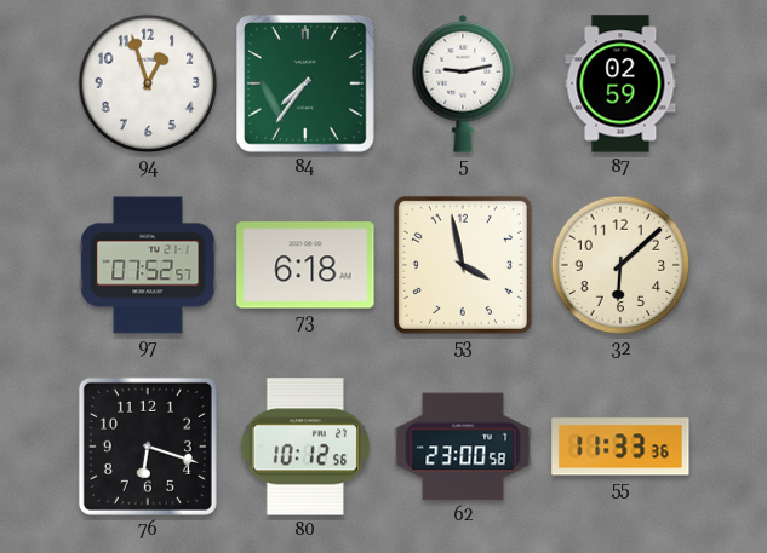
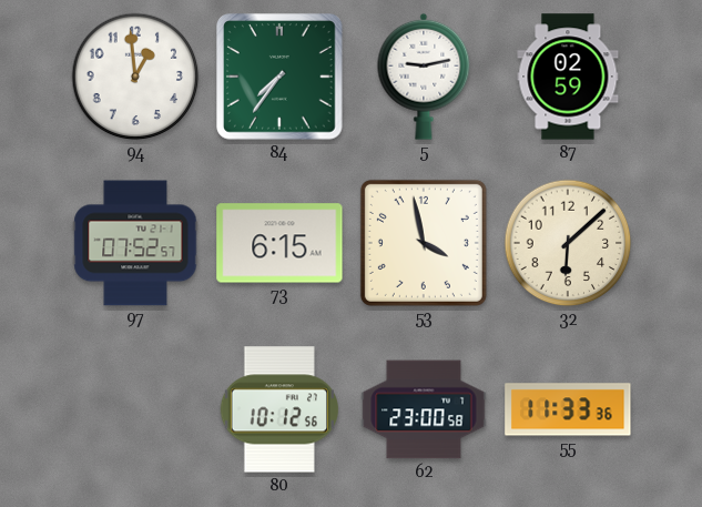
94: 12:57 -> 12:59
73: 6:18 -> 6:15
76: 6:18 -> none
